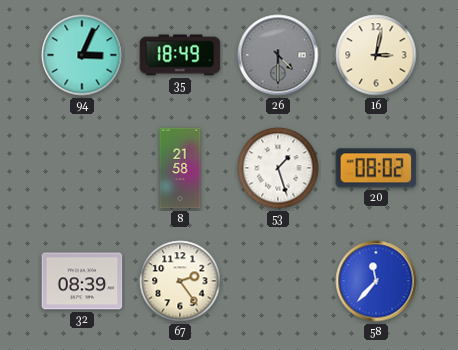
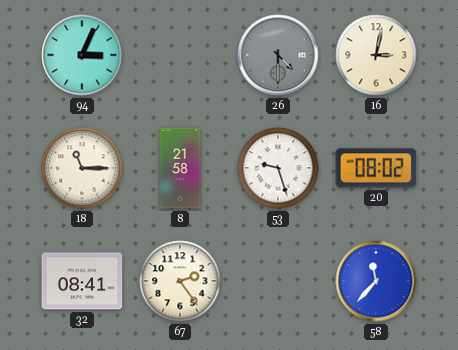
35: 18:49 -> none
18: none -> 11:15
53: 1:27 -> 9:27
32: 08:39 -> 08:41
